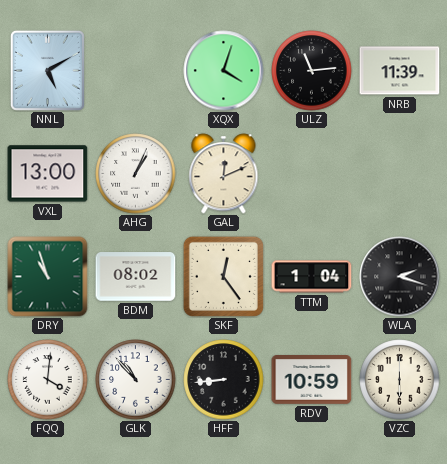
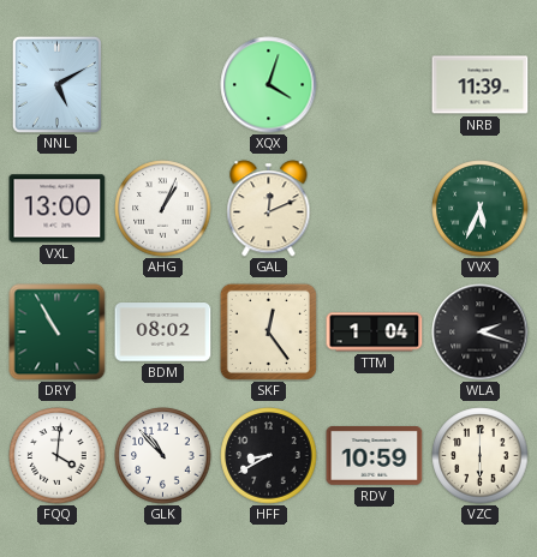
ULZ: 11:14 -> none
VVX: none -> 5:34
DRY: 10:57 -> 10:55
HFF: 8:44 -> 8:40
